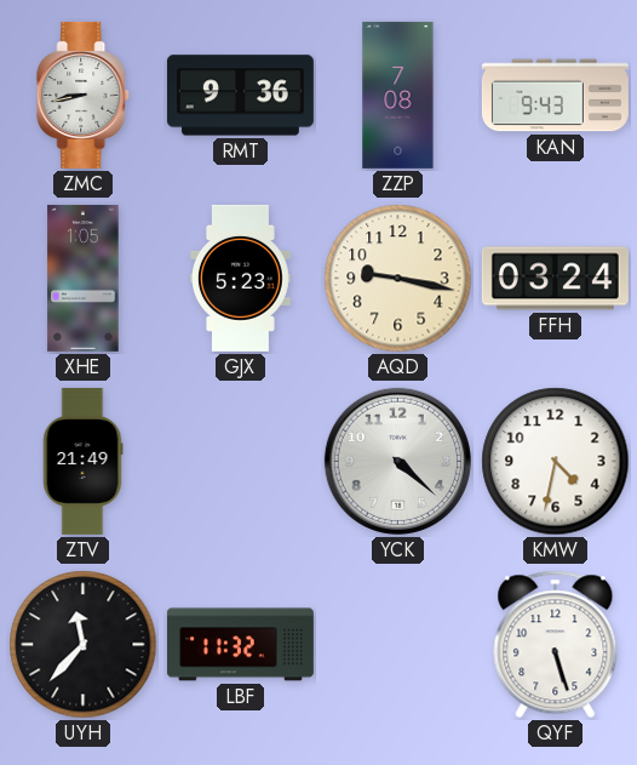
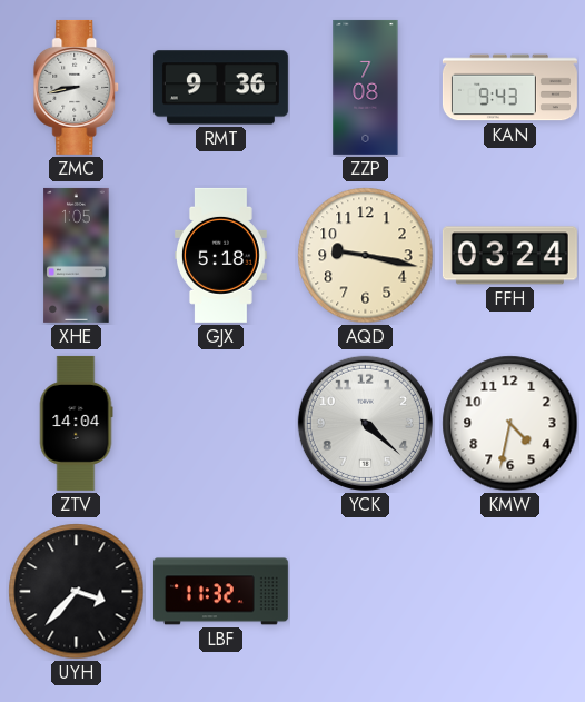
GJX: 5:23 -> 5:18
ZTV: 21:49 -> 14:04
UYH: 11:37 -> 3:37
QYF: 5:27 -> none
